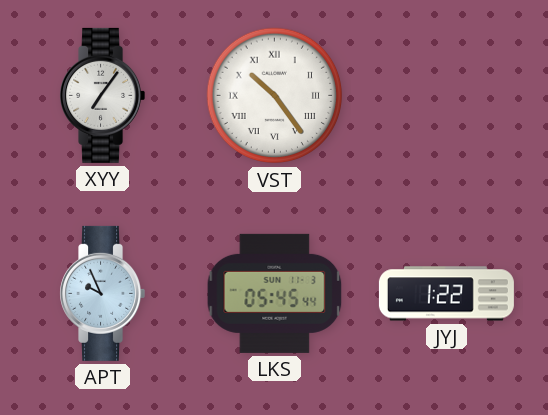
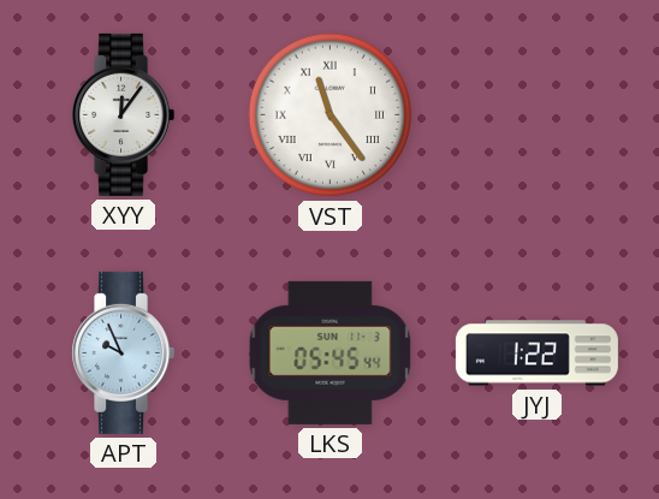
XYY: 7:06 -> 12:06
VST: 10:24 -> 11:24
